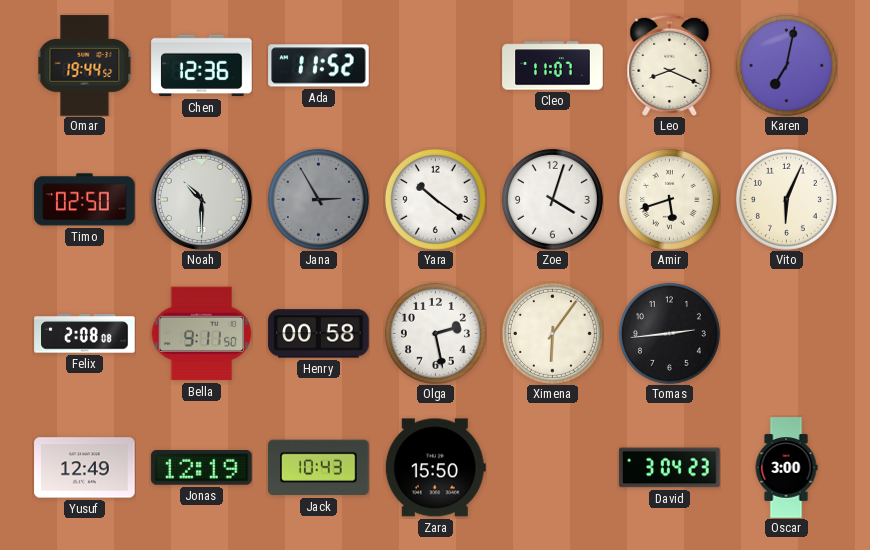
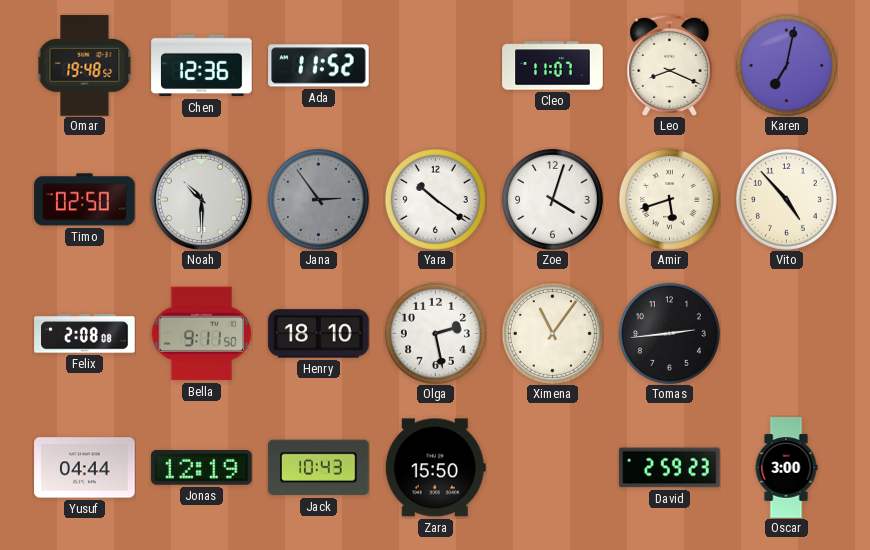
Omar: 19:44 -> 19:48
Jana: 2:55 -> 2:54
Vito: 6:04 -> 4:53
Henry: 00:58 -> 18:10
Ximena: 6:06 -> 11:06
Yusuf: 12:49 -> 04:44
David: 3:04 -> 2:59
